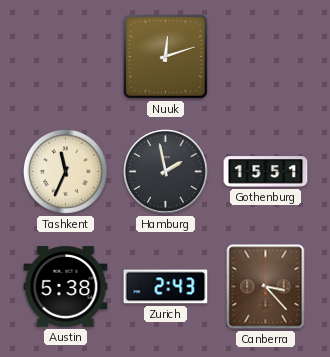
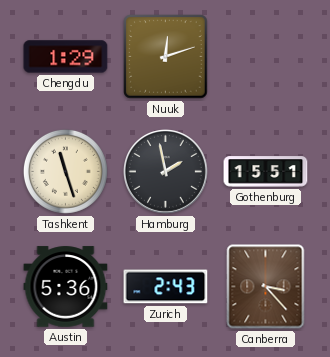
Chengdu: none -> 1:29
Tashkent: 11:34 -> 11:27
Austin: 5:38 -> 5:36
